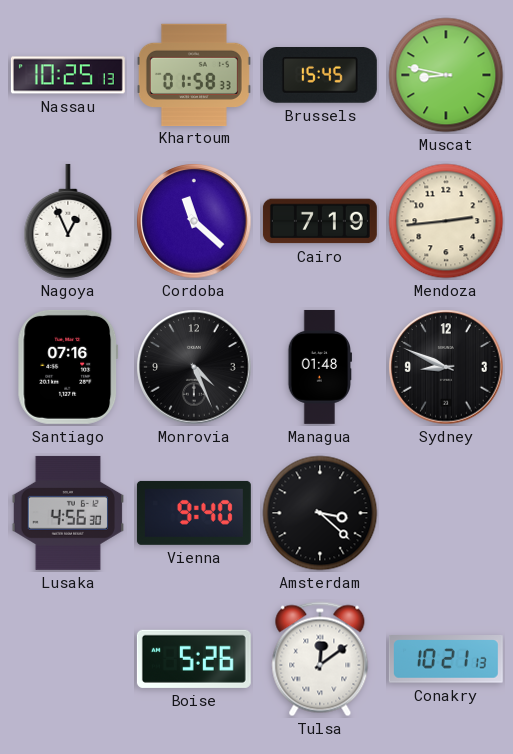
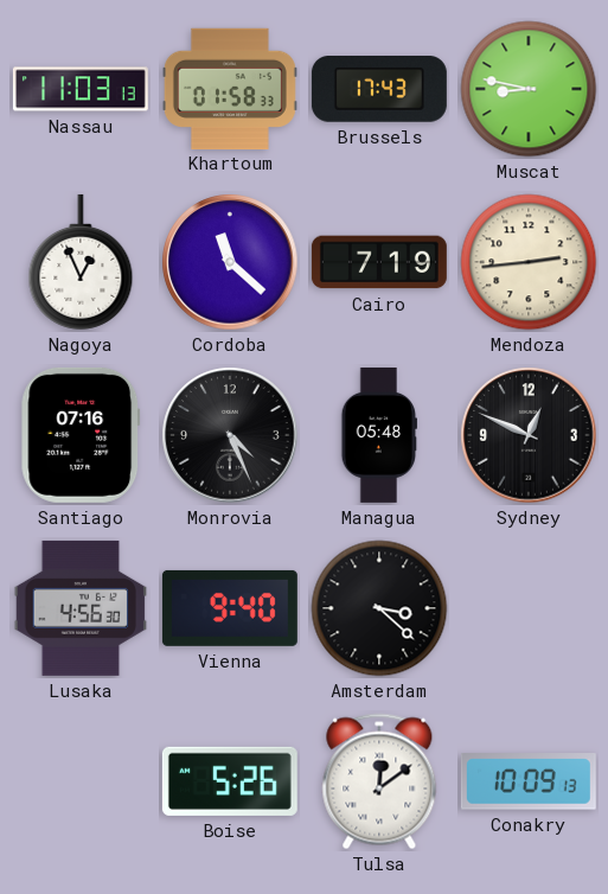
Nassau: 10:25 -> 11:03
Brussels: 15:45 -> 17:43
Managua: 01:48 -> 05:48
Sydney: 8:49 -> 12:49
Conakry: 10:21 -> 10:09
